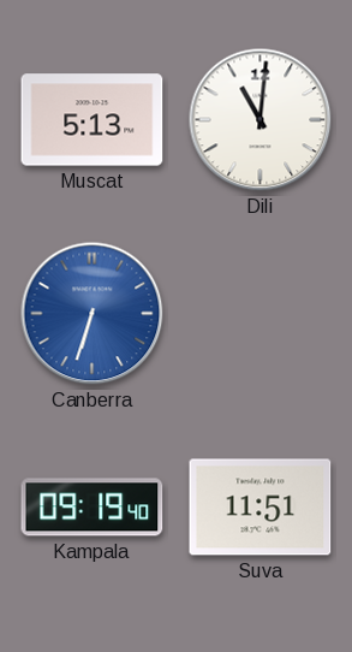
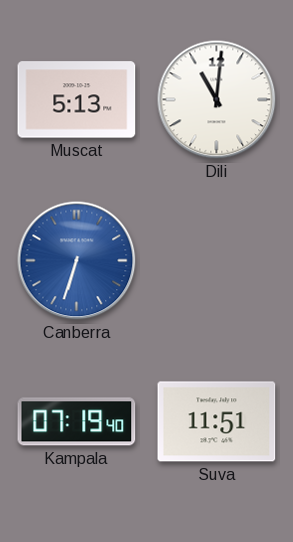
Kampala: 09:19 -> 07:19
